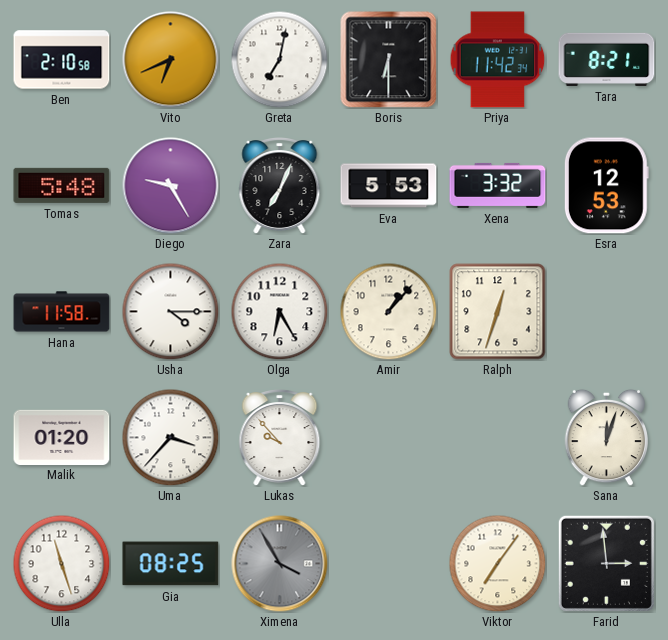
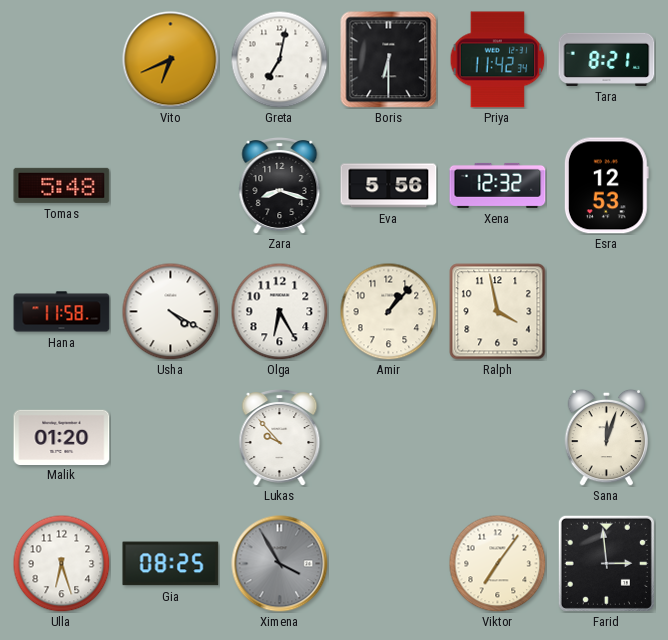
Ben: 2:10 -> none
Diego: 9:25 -> none
Zara: 7:04 -> 8:18
Eva: 5:53 -> 5:56
Xena: 3:32 -> 12:32
Usha: 4:15 -> 4:20
Ralph: 12:33 -> 3:58
Uma: 3:37 -> none
Ulla: 11:27 -> 6:27
